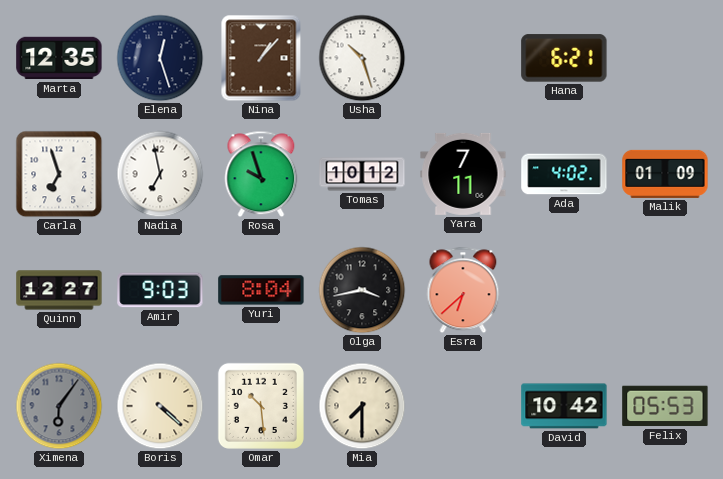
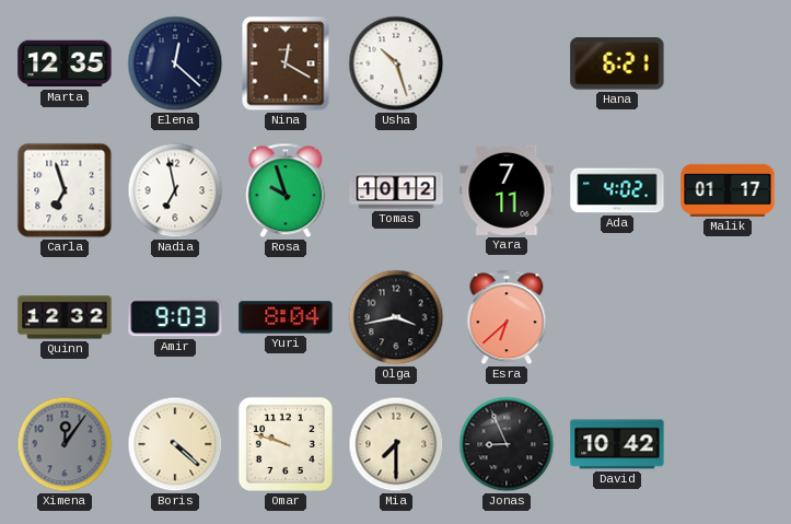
Elena: 12:27 -> 12:22
Nina: 1:07 -> 12:20
Malik: 01:09 -> 01:17
Quinn: 12:27 -> 12:32
Ximena: 6:06 -> 12:06
Omar: 10:29 -> 9:48
Jonas: none -> 8:56
Felix: 05:53 -> none
